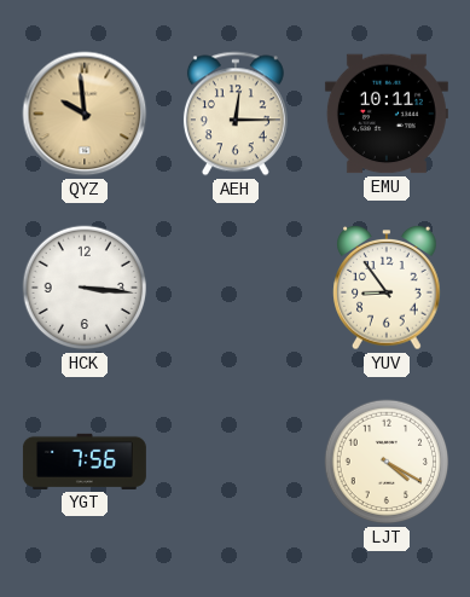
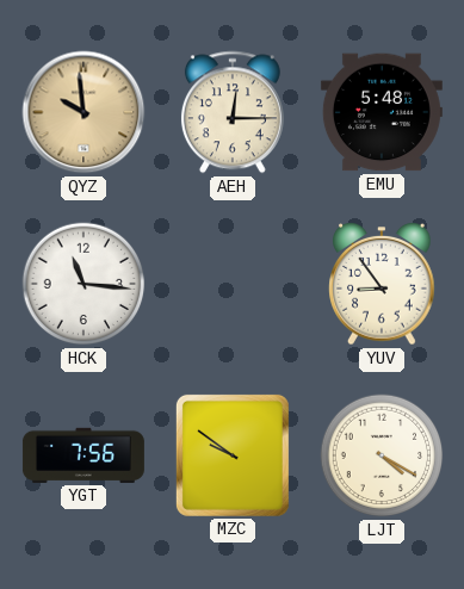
EMU: 10:11 -> 5:48
HCK: 3:16 -> 11:16
MZC: none -> 9:51
